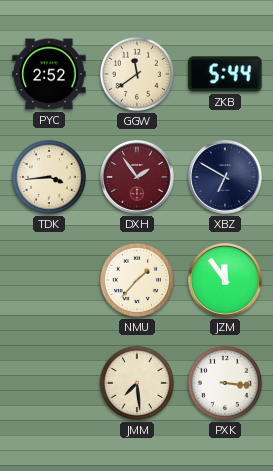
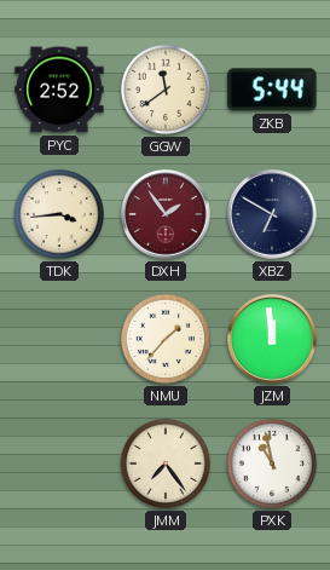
JZM: 11:54 -> 11:59
JMM: 7:29 -> 7:24
PXK: 3:16 -> 10:58
